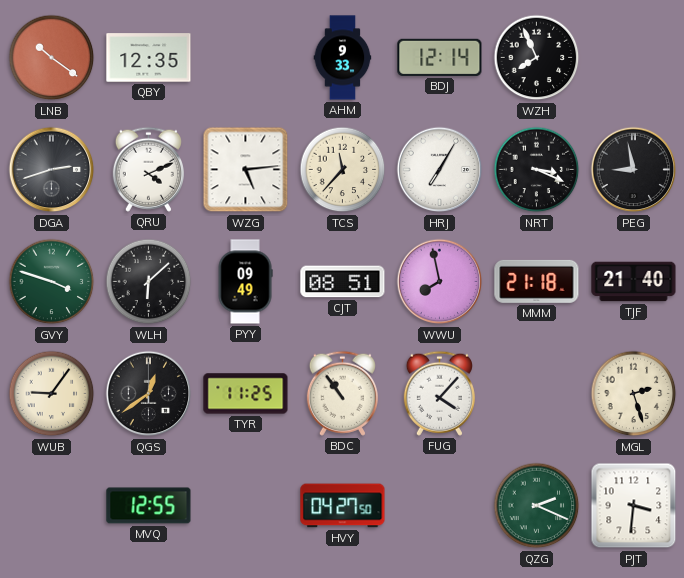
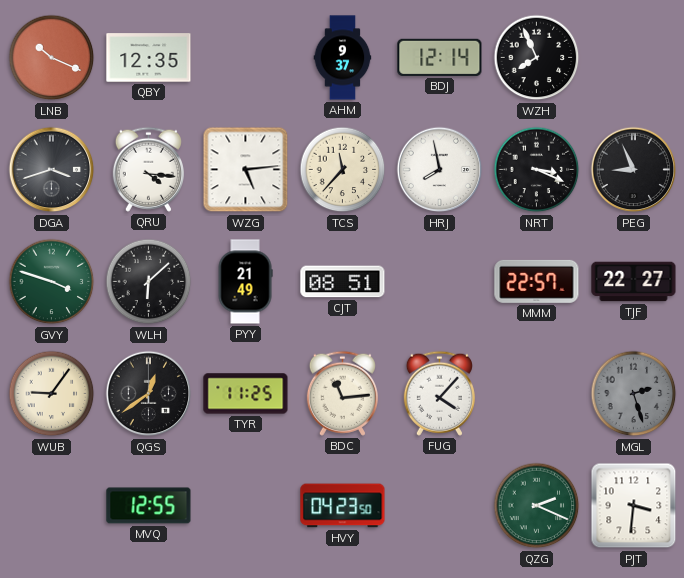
LNB: 10:21 -> 10:19
AHM: 9:33 -> 9:37
DGA: 2:42 -> 3:42
QRU: 4:11 -> 4:16
HRJ: 7:05 -> 7:58
PEG: 8:58 -> 8:56
PYY: 09:49 -> 21:49
WWU: 7:58 -> none
MMM: 21:18 -> 22:57
TJF: 21:40 -> 22:27
BDC: 10:54 -> 11:14
MGL dial: cream -> grey
HVY: 04:27 -> 04:23
